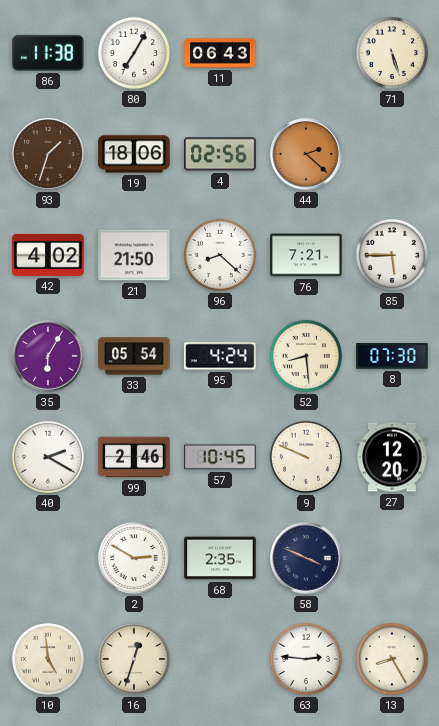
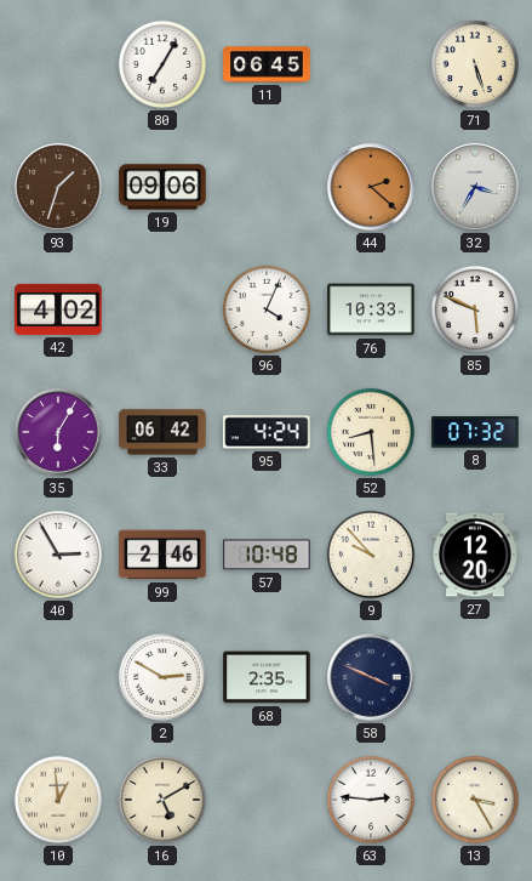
86: 11:38 -> none
11: 06:43 -> 06:45
19: 18:06 -> 09:06
4: 02:56 -> none
32: none -> 3:35
21: 21:50 -> none
96: 8:22 -> 4:04
76: 7:21 -> 10:33
85: 5:45 -> 5:49
33: 05:54 -> 06:42
8: 07:30 -> 07:32
40: 2:20 -> 2:55
57: 10:45 -> 10:48
9: 9:49 -> 9:53
10: 4:59 -> 12:59
16: 12:33 -> 5:10
13: 8:25 -> 3:25
